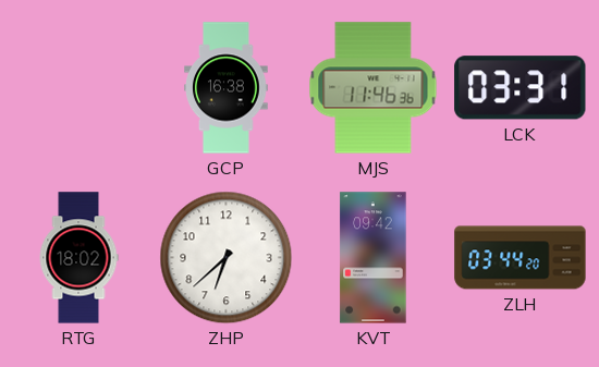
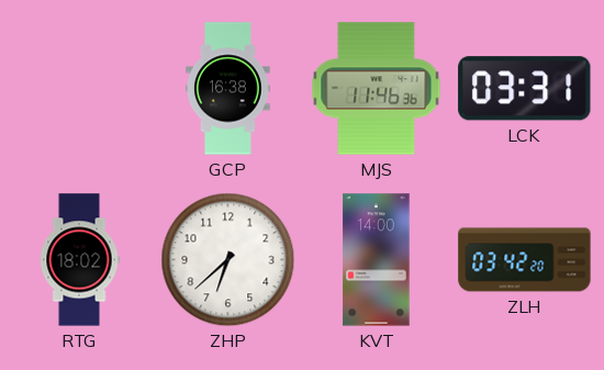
KVT: 09:42 -> 14:00
ZLH: 03:44 -> 03:42
